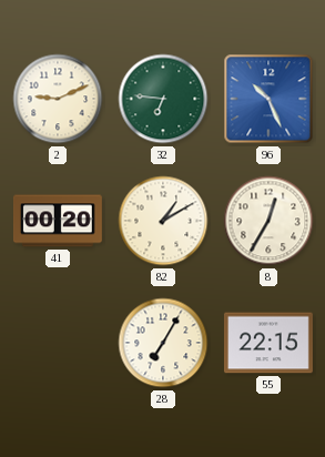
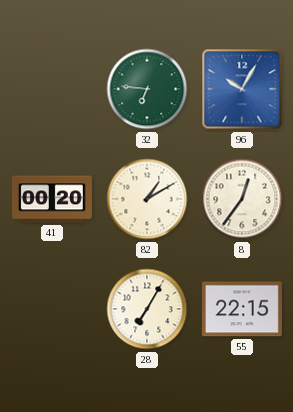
2: 9:11 -> none
96: 10:26 -> 10:05
8: 12:35 -> 12:36
